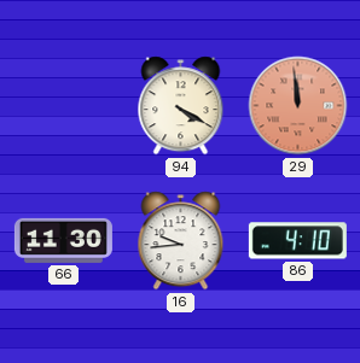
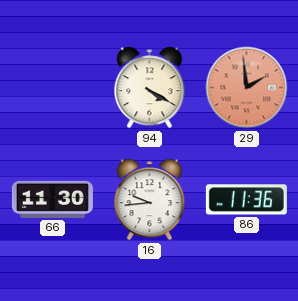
29: 11:59 -> 1:59
86: 4:10 -> 11:36
